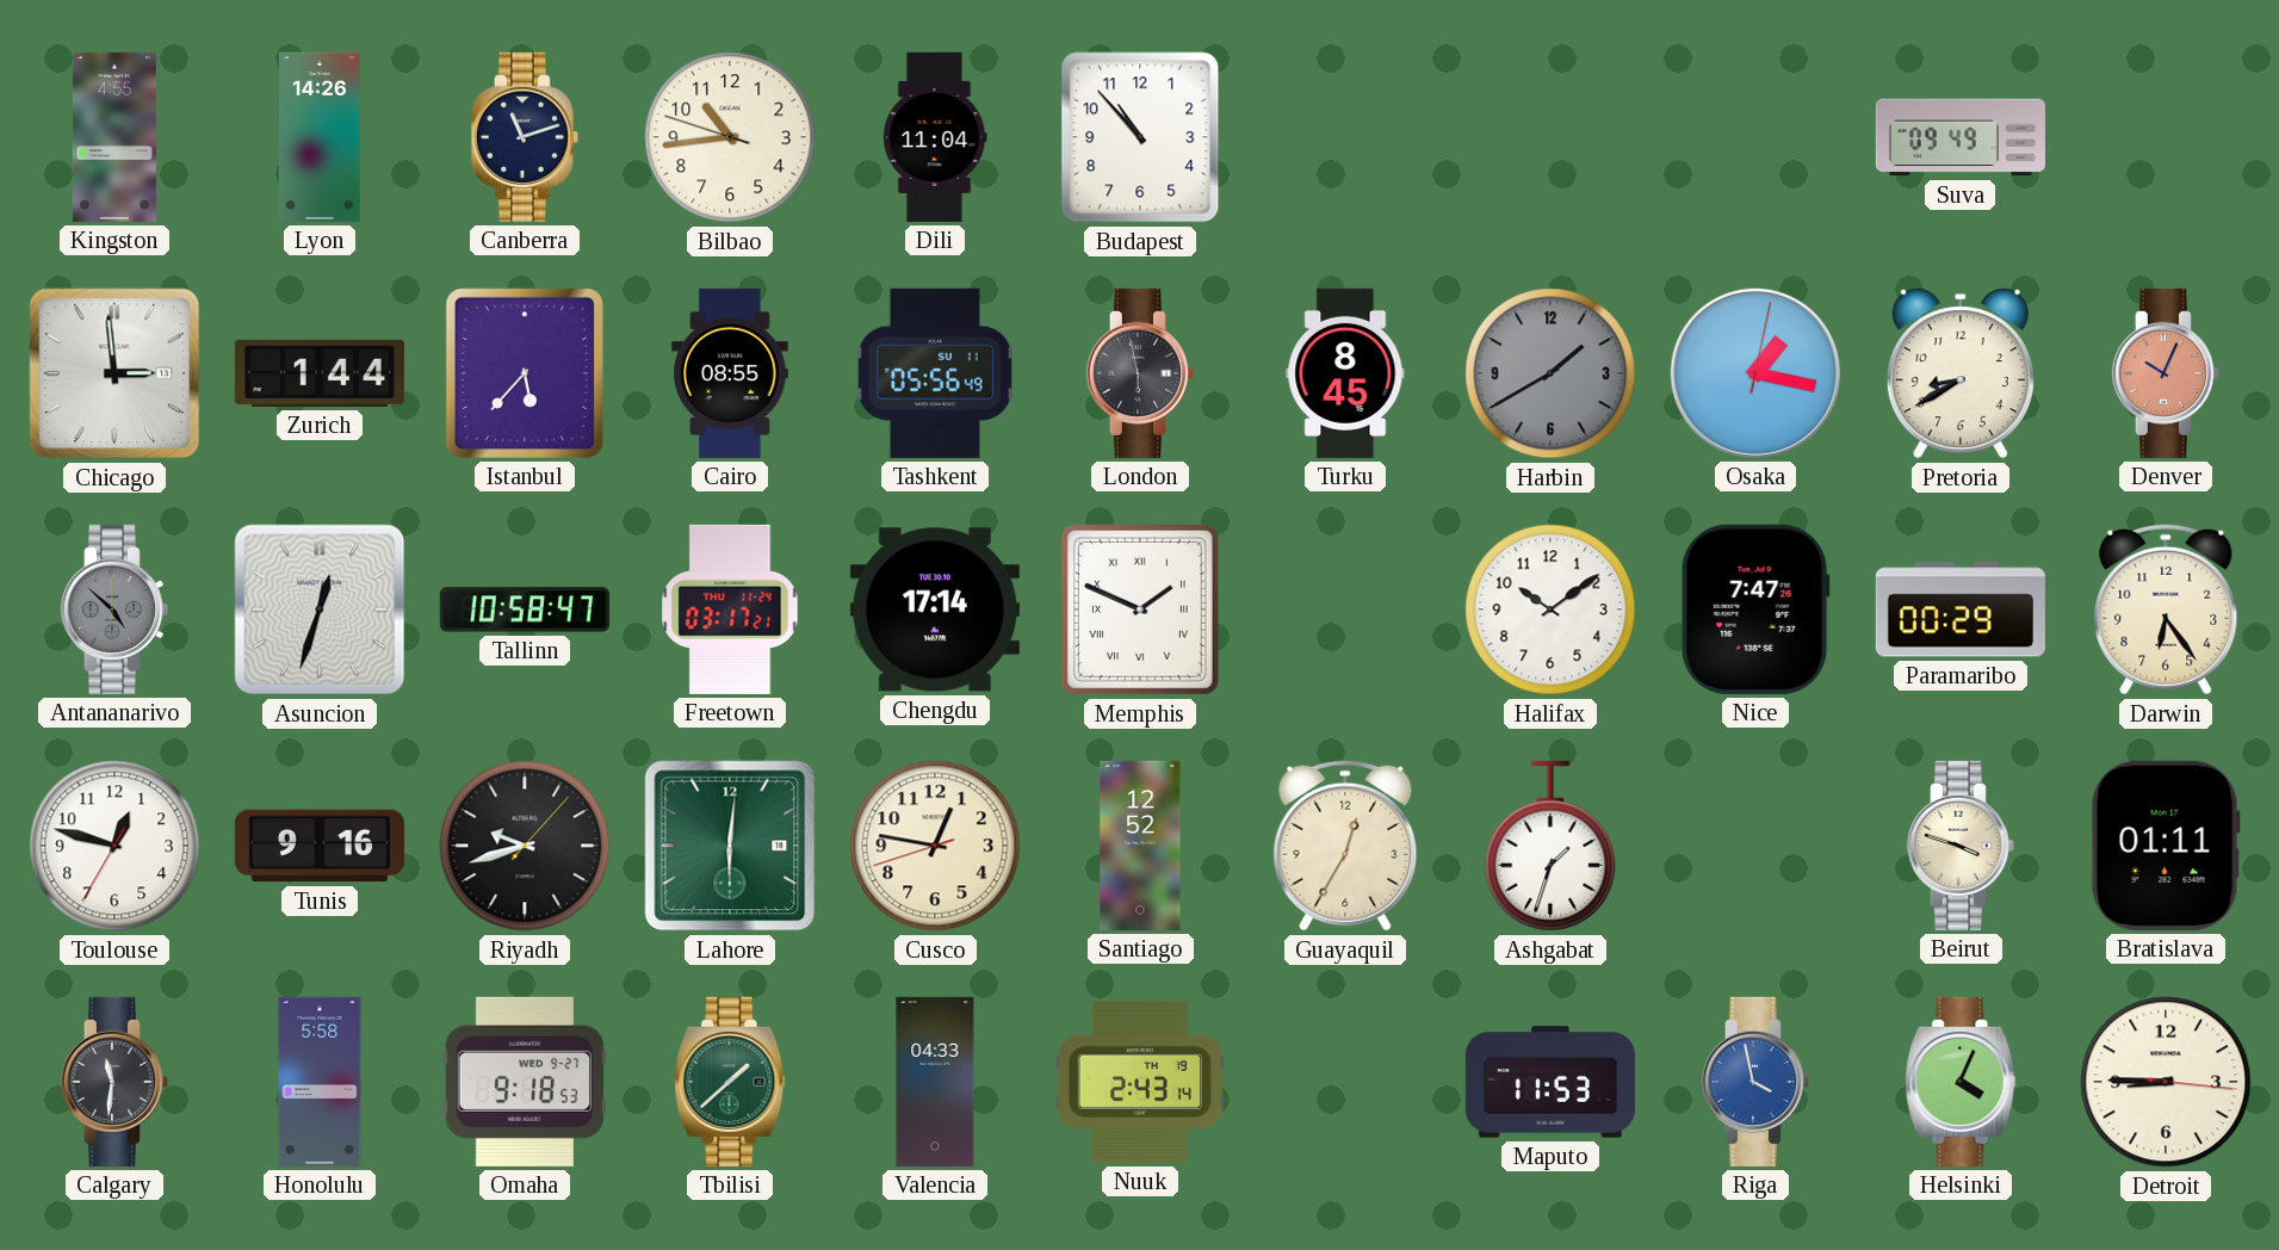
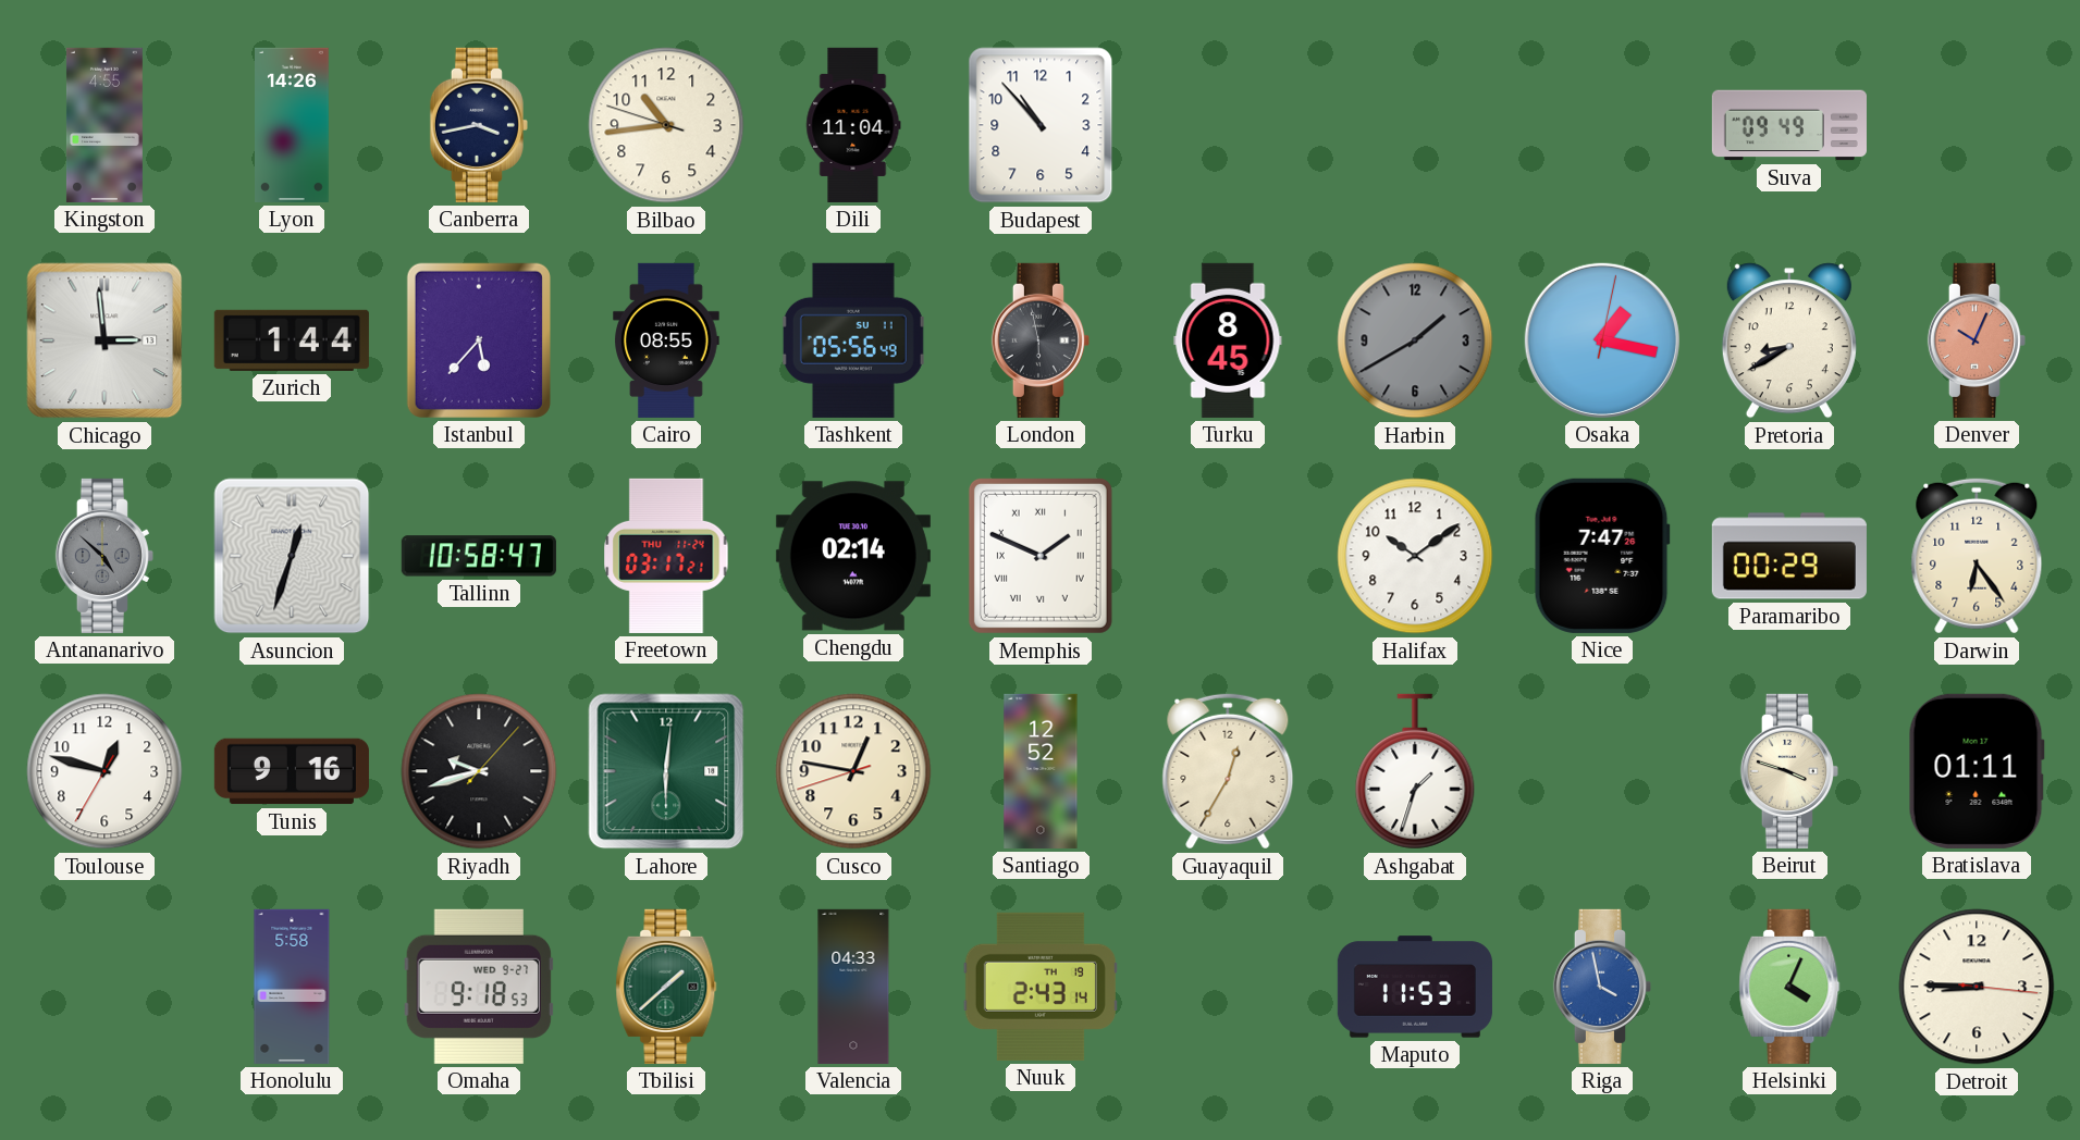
Canberra: 11:12 -> 3:43
Chengdu: 17:14 -> 02:14
Calgary: 11:31 -> none
